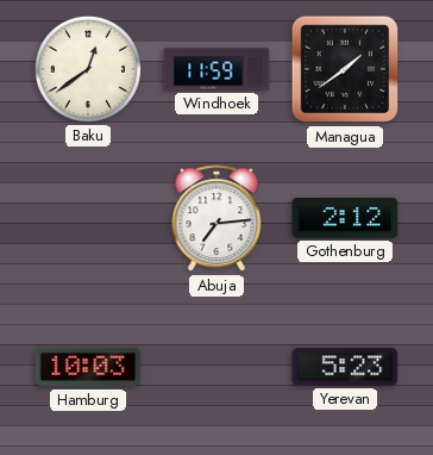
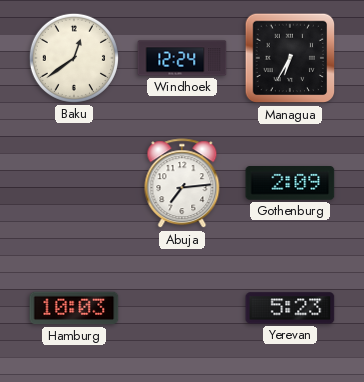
Windhoek: 11:59 -> 12:24
Managua: 1:39 -> 6:35
Gothenburg: 2:12 -> 2:09
